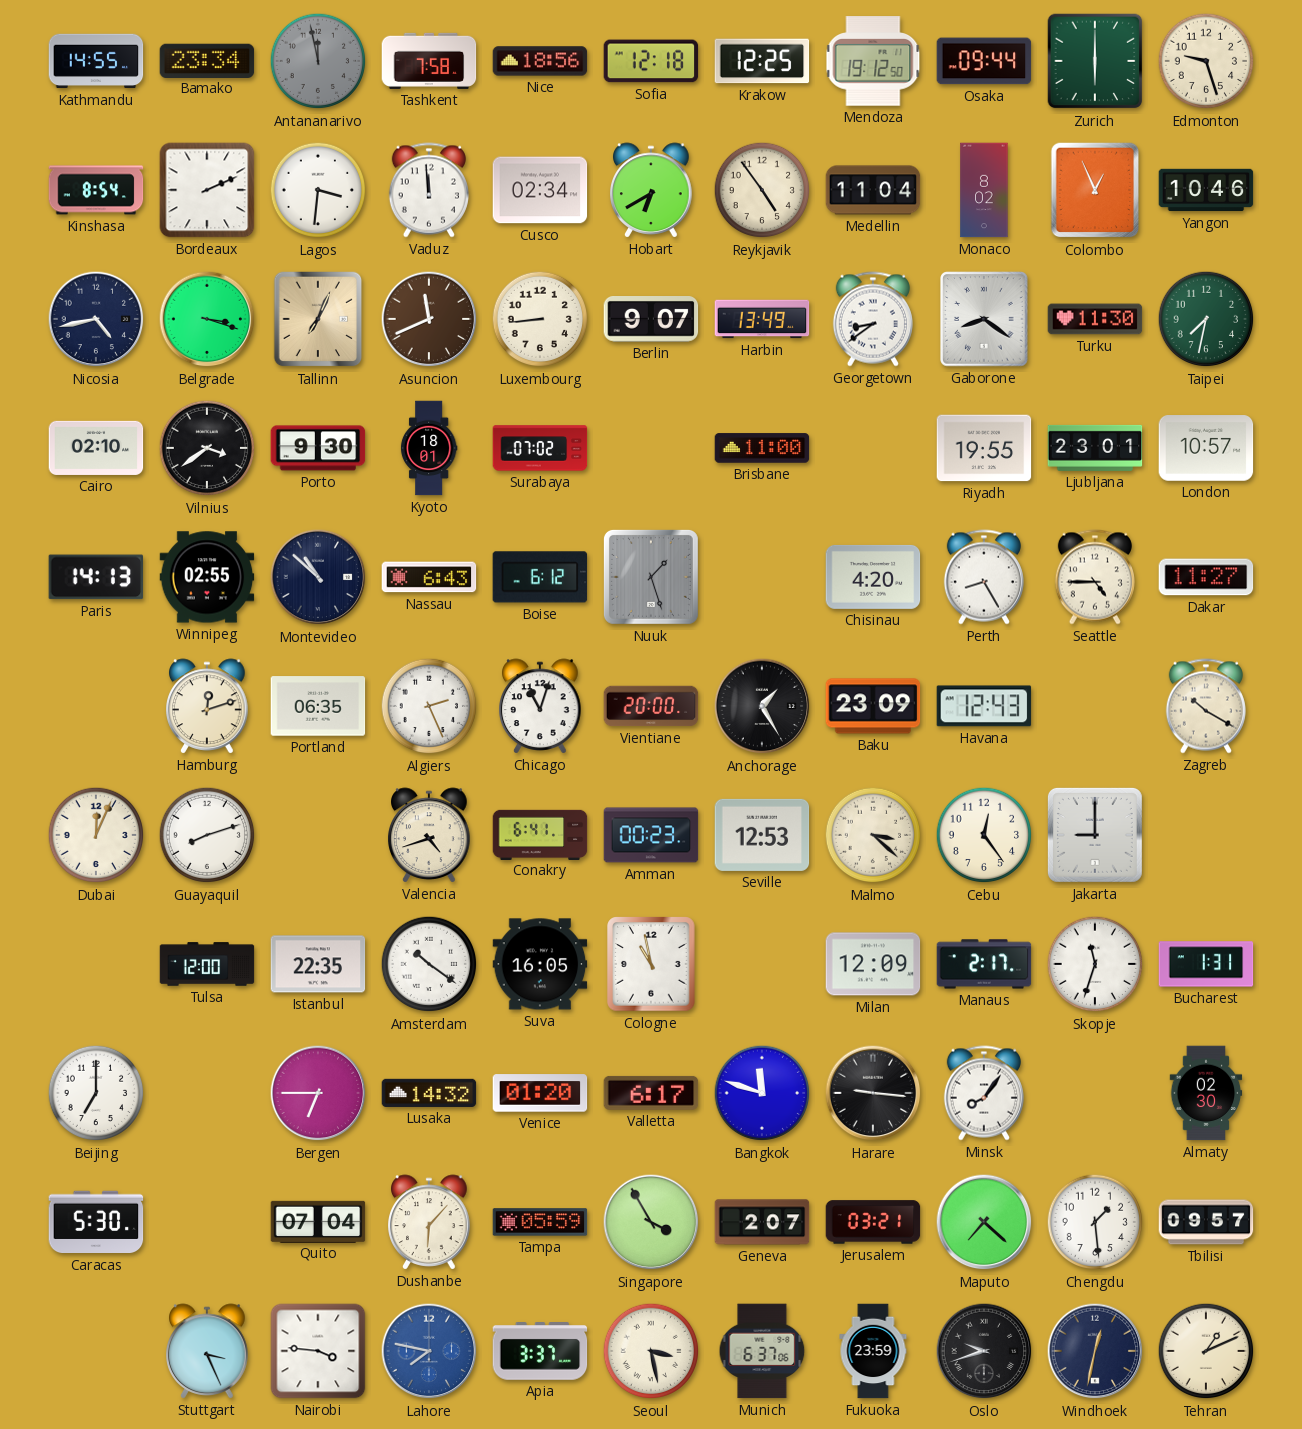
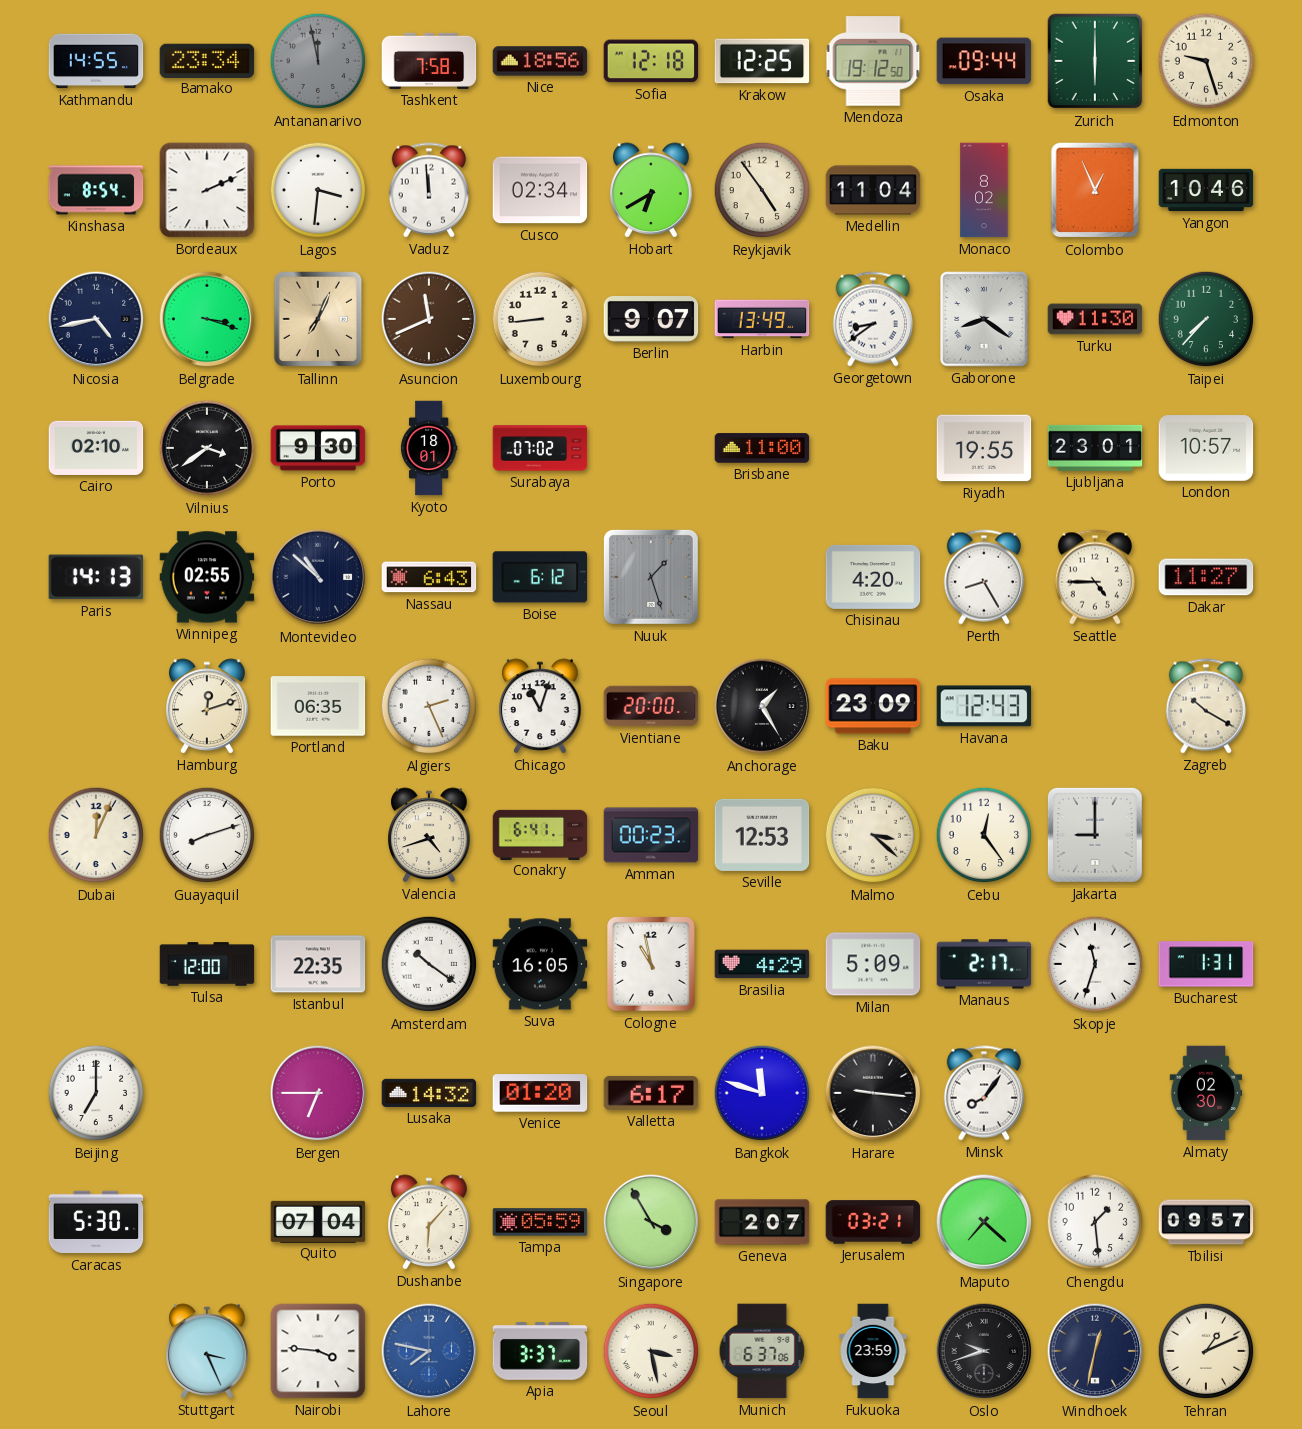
Taipei: 7:32 -> 7:37
Brasilia: none -> 4:29
Milan: 12:09 -> 5:09
